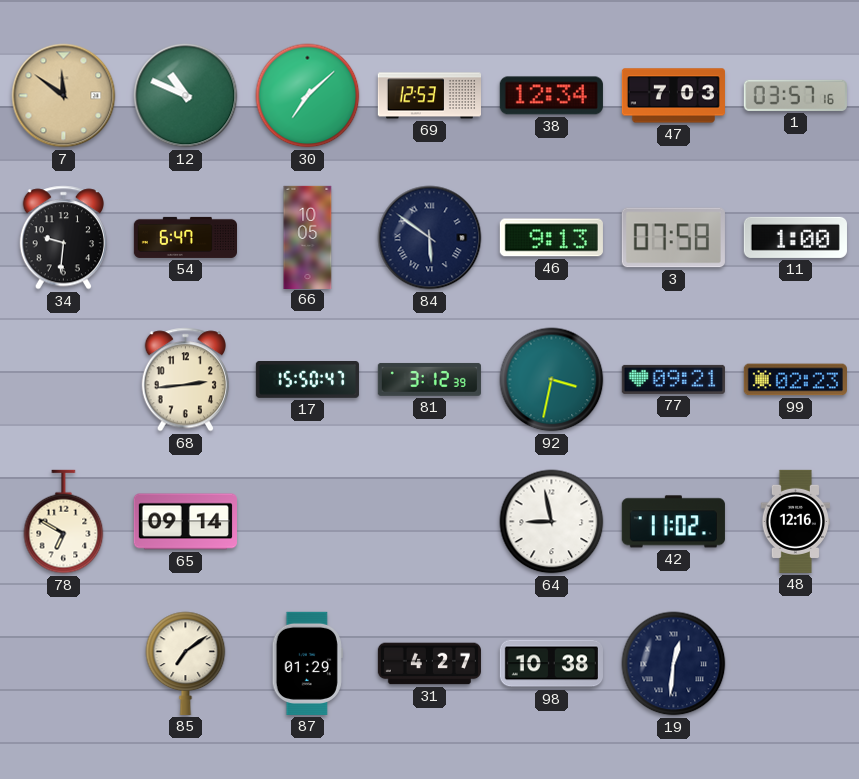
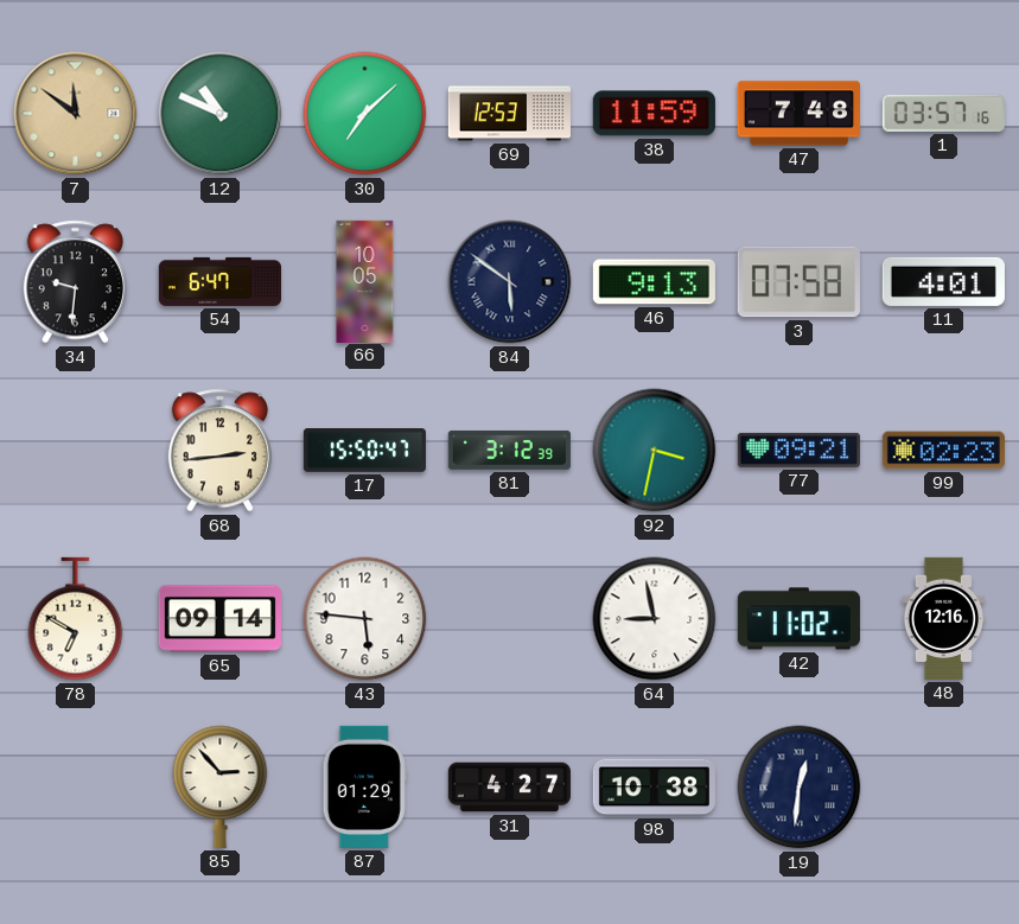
38: 12:34 -> 11:59
47: 7:03 -> 7:48
11: 1:00 -> 4:01
43: none -> 5:46
85: 7:09 -> 2:53
